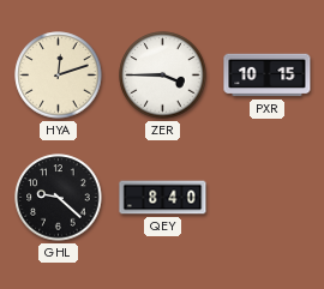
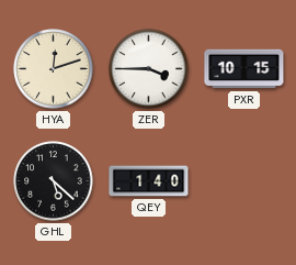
GHL: 9:22 -> 5:22
QEY: 8:40 -> 1:40
